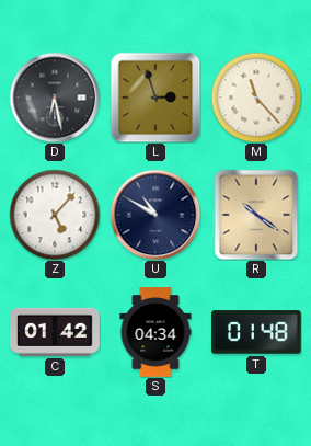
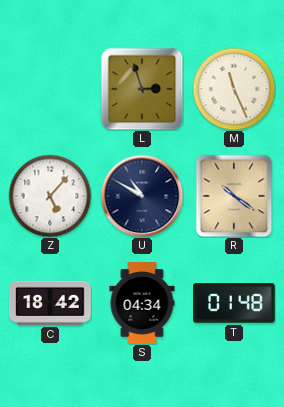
D: 6:28 -> none
M: 11:23 -> 11:26
C: 01:42 -> 18:42
